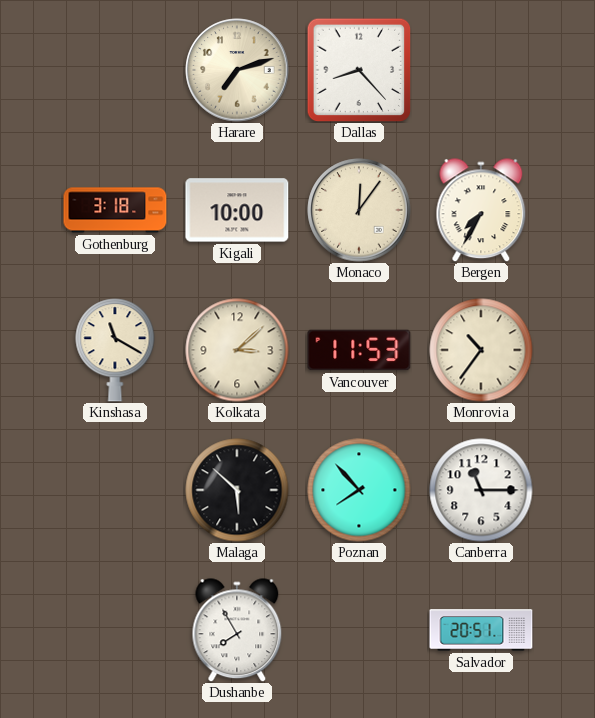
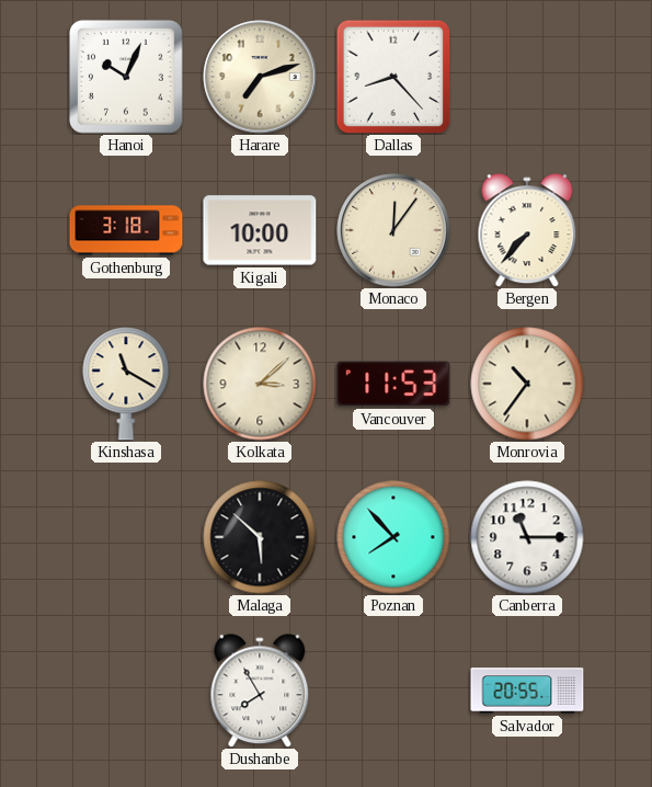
Hanoi: none -> 10:04
Bergen: 7:35 -> 7:37
Salvador: 20:51 -> 20:55
